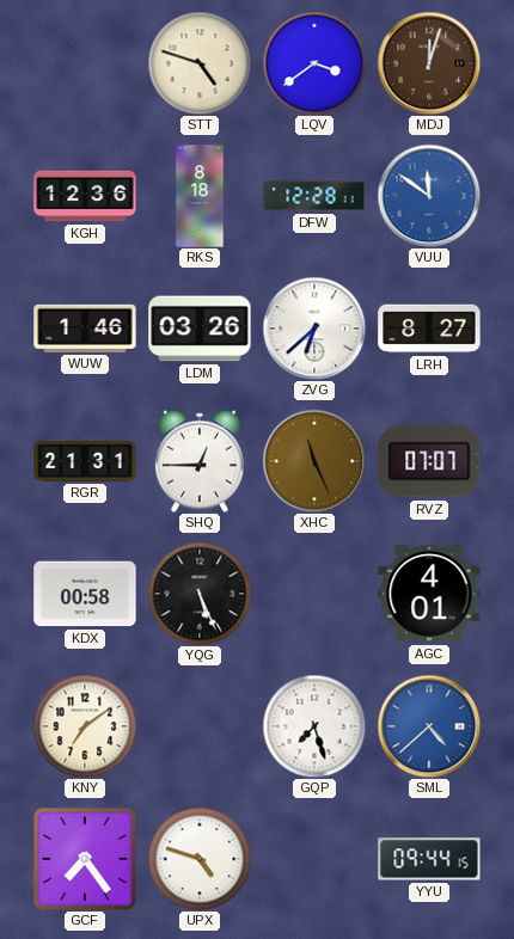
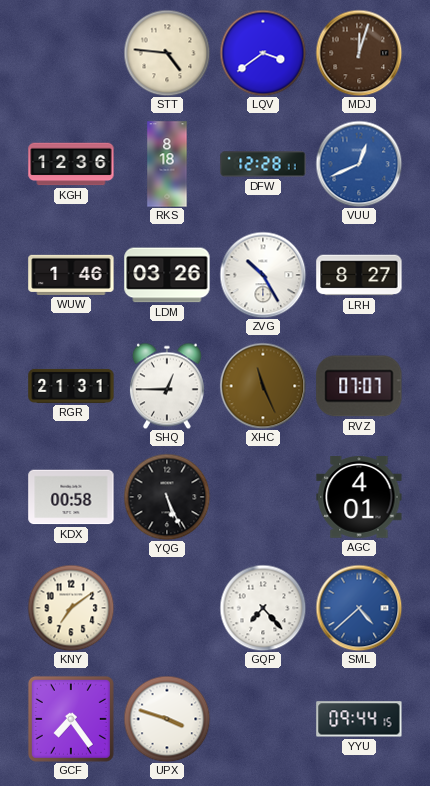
STT: 4:48 -> 4:46
VUU: 11:51 -> 12:41
ZVG: 6:38 -> 10:25
GQP: 7:27 -> 7:23
UPX: 4:48 -> 3:48
